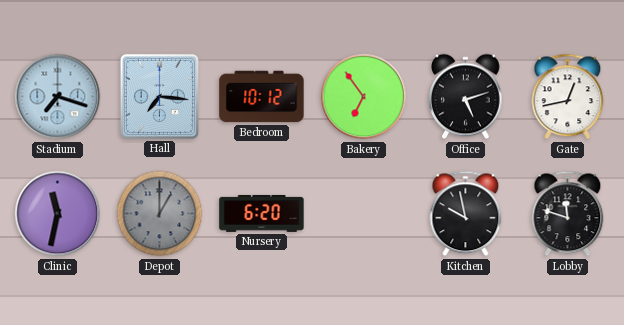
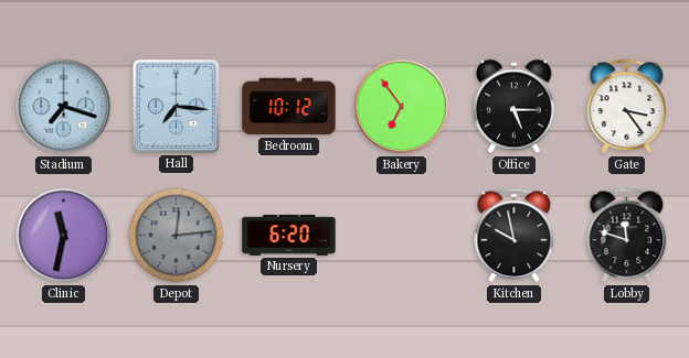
Office: 5:12 -> 5:15
Gate: 12:43 -> 3:24
Depot: 1:00 -> 12:14
